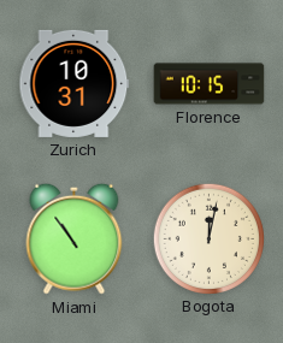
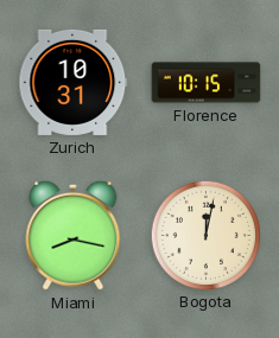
Miami: 10:54 -> 8:17
